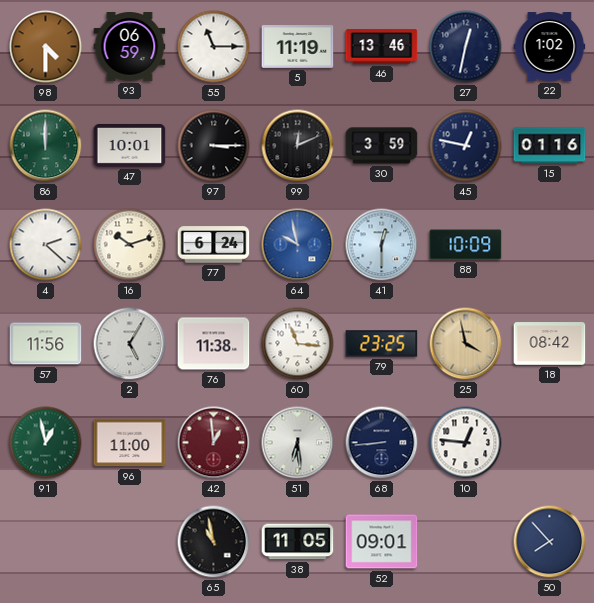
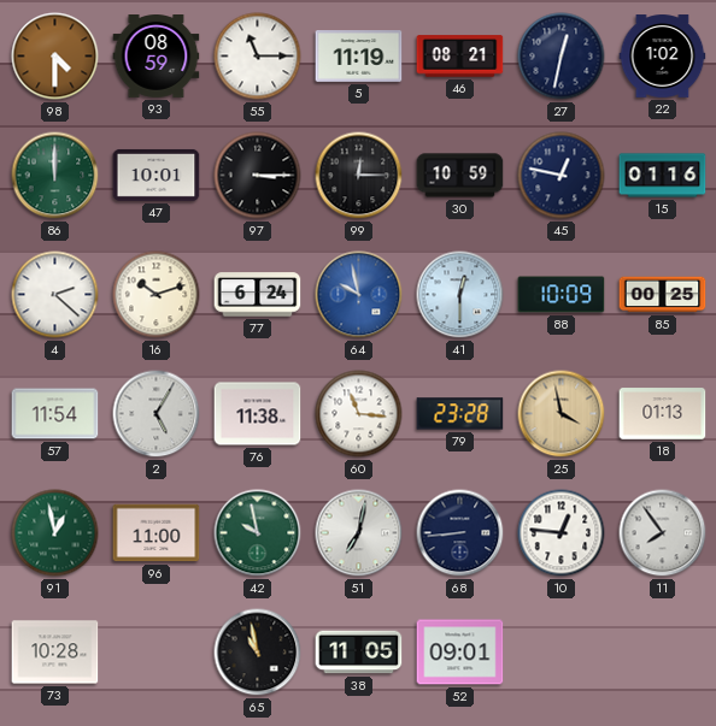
93: 06:59 -> 08:59
46: 13:46 -> 08:21
99: 12:11 -> 12:15
30: 3:59 -> 10:59
85: none -> 00:25
57: 11:56 -> 11:54
79: 23:25 -> 23:28
18: 08:42 -> 01:13
42: 12:59 -> 9:58
42 dial: burgundy -> green
51: 6:29 -> 7:02
11: none -> 7:54
73: none -> 10:28
50: 7:53 -> none
